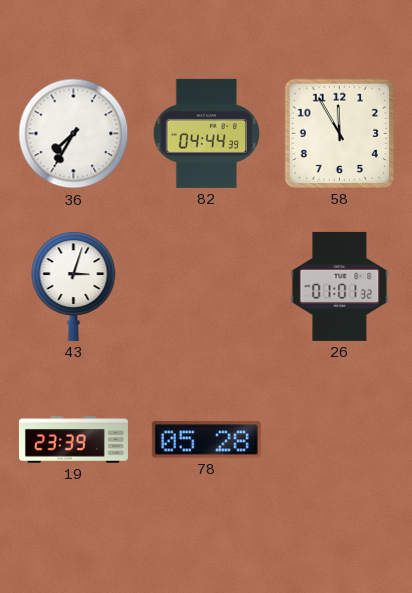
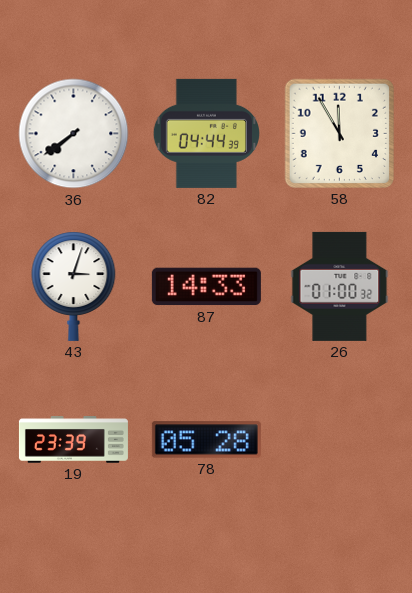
36: 7:35 -> 7:39
87: none -> 14:33
26: 01:01 -> 01:00
